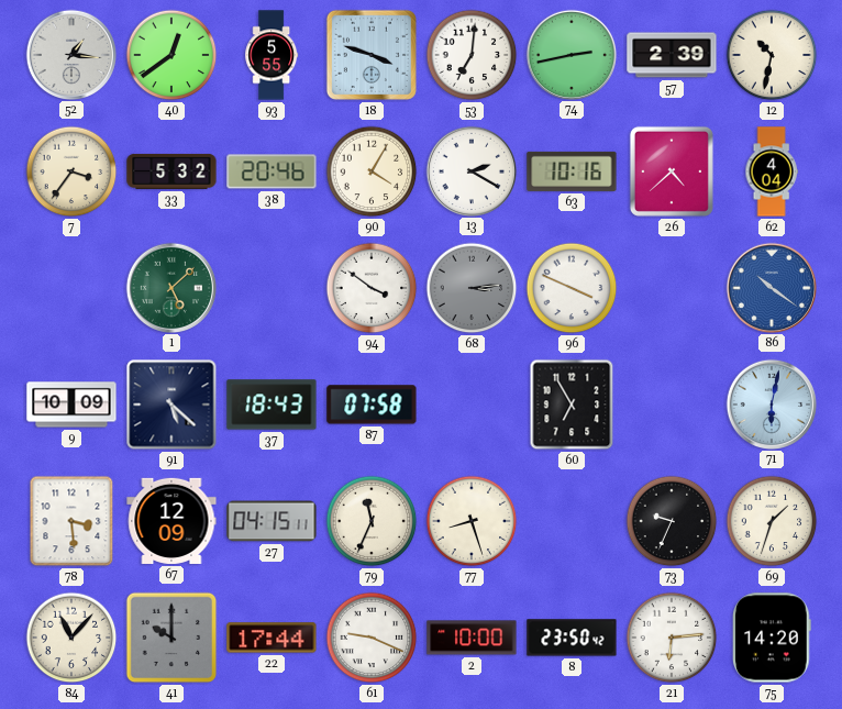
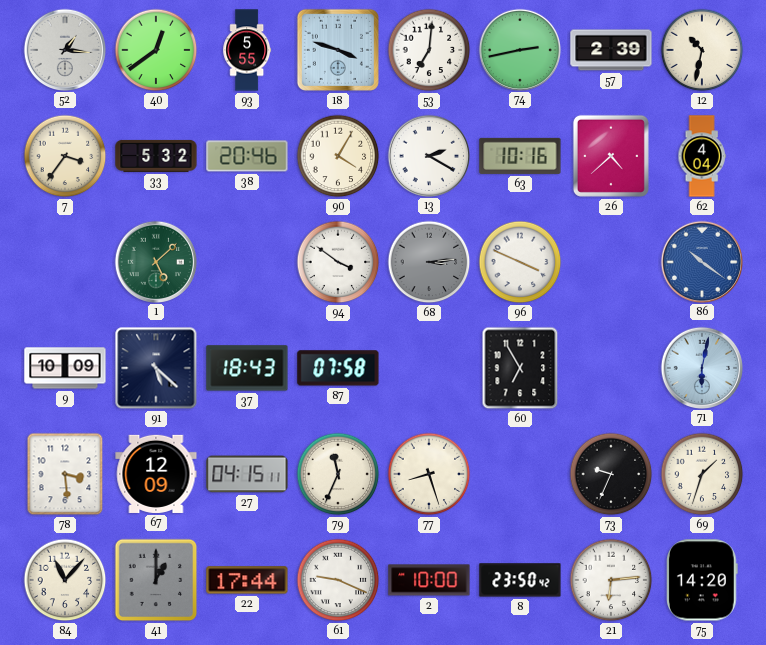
41: 10:00 -> 1:00
